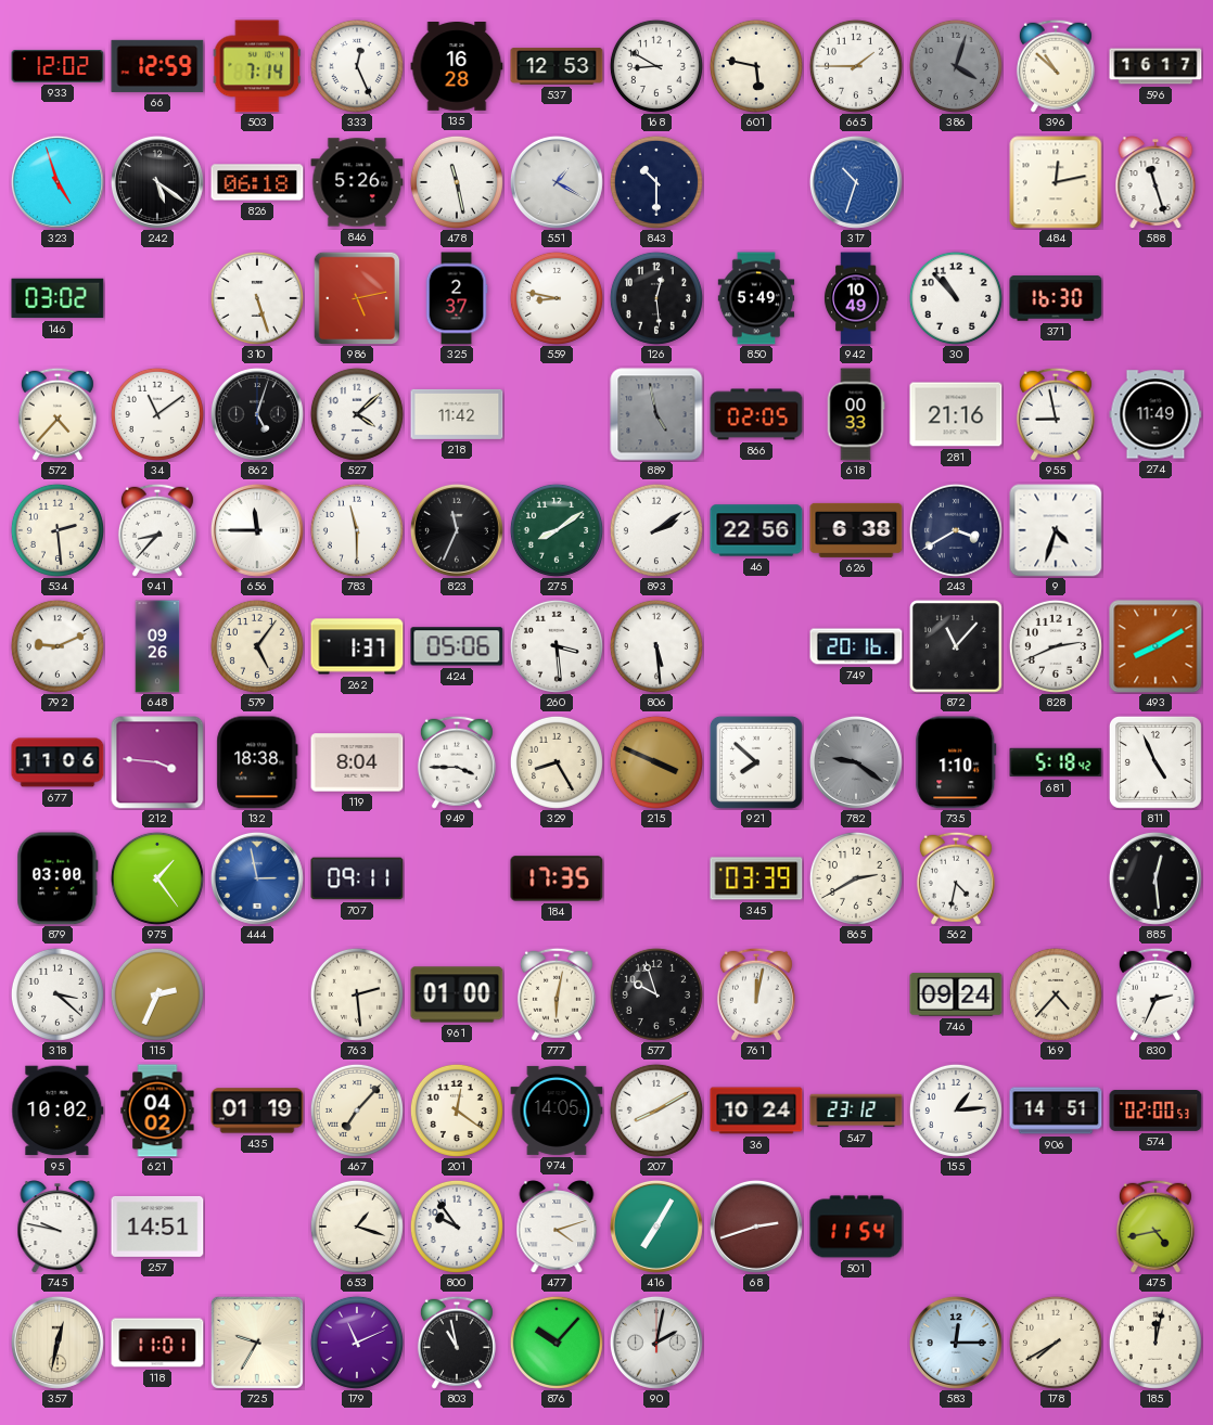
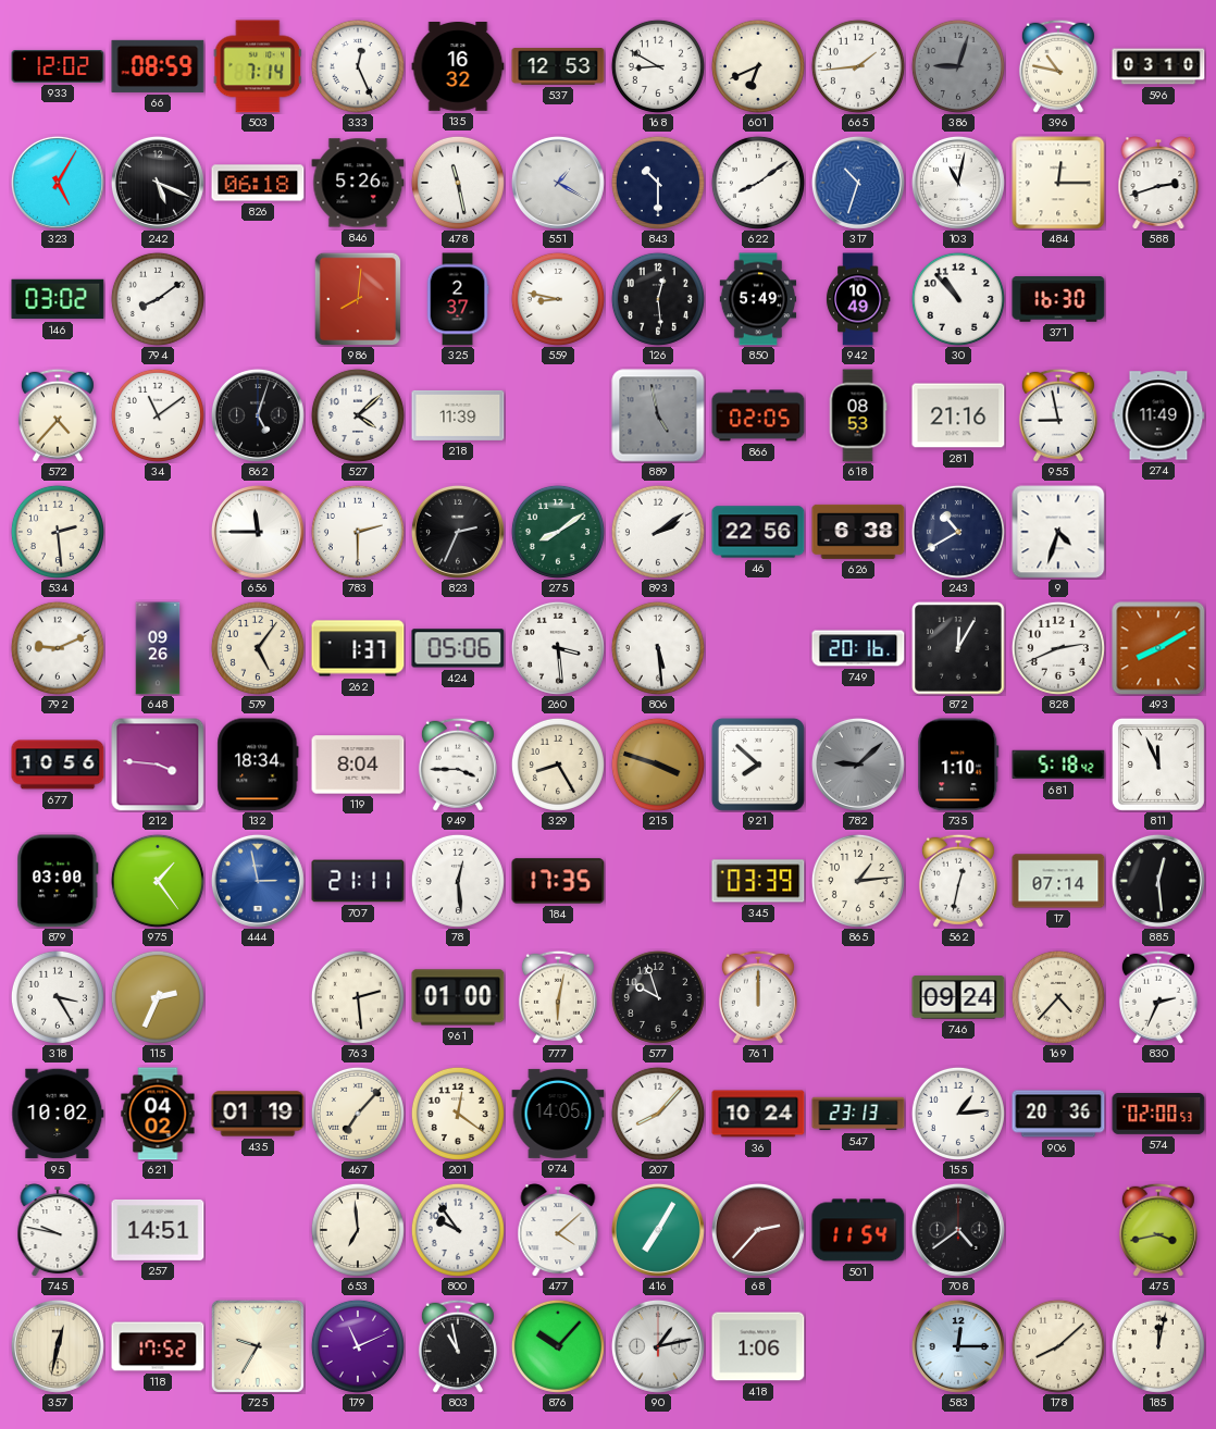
66: 12:59 -> 08:59
135: 16:28 -> 16:32
601: 5:47 -> 6:41
665: 1:45 -> 1:44
386: 4:03 -> 9:03
396: 10:52 -> 10:47
596: 16:17 -> 03:10
323: 4:57 -> 5:05
242: 5:21 -> 5:19
622: none -> 8:09
103: none -> 11:02
484: 12:13 -> 12:15
588: 11:27 -> 2:42
794: none -> 8:09
310: 5:27 -> none
986: 5:13 -> 8:01
218: 11:42 -> 11:39
618: 00:33 -> 08:53
941: 8:37 -> none
783: 11:30 -> 2:30
823: 11:34 -> 2:34
243: 3:40 -> 10:40
872: 11:07 -> 12:05
677: 11:06 -> 10:56
132: 18:38 -> 18:34
215: 3:49 -> 3:48
782: 9:21 -> 9:08
811: 4:56 -> 11:56
707: 09:11 -> 21:11
78: none -> 12:29
865: 2:40 -> 1:14
562: 4:32 -> 12:32
17: none -> 07:14
318: 3:22 -> 3:25
761: 12:02 -> 12:00
207: 8:10 -> 8:07
547: 23:12 -> 23:13
906: 14:51 -> 20:36
653: 1:18 -> 6:59
477: 4:12 -> 4:08
68: 2:42 -> 2:37
708: none -> 4:39
475: 4:43 -> 3:43
118: 11:01 -> 17:52
90: 2:02 -> 1:13
418: none -> 1:06
178: 7:40 -> 8:08
